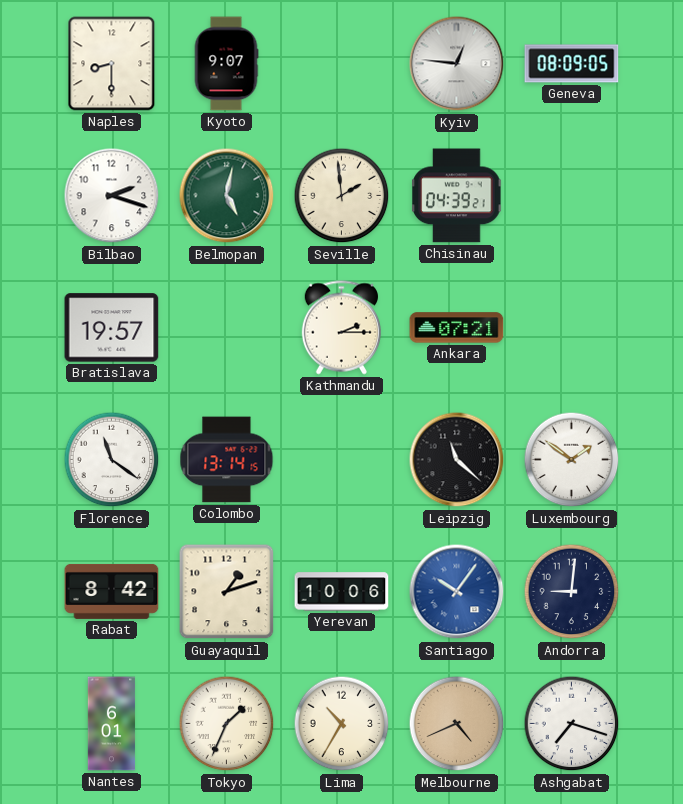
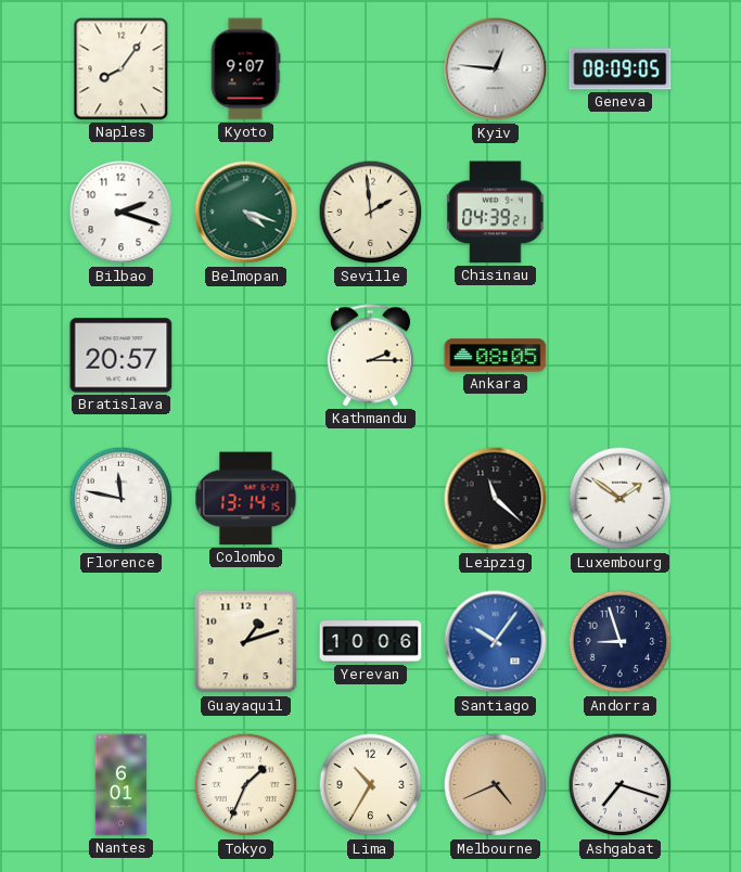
Naples: 8:30 -> 8:06
Belmopan: 5:02 -> 4:18
Bratislava: 19:57 -> 20:57
Ankara: 07:21 -> 08:05
Florence: 11:21 -> 11:47
Rabat: 8:42 -> none
Andorra: 9:01 -> 8:57
